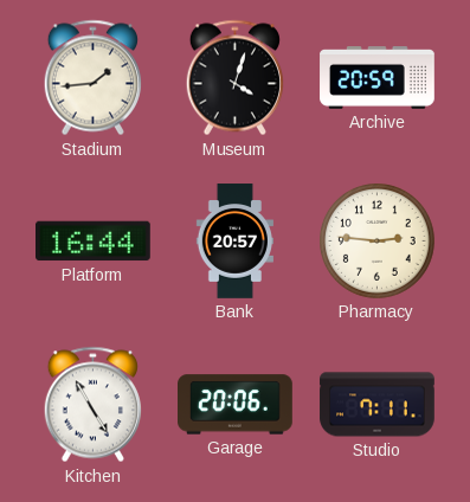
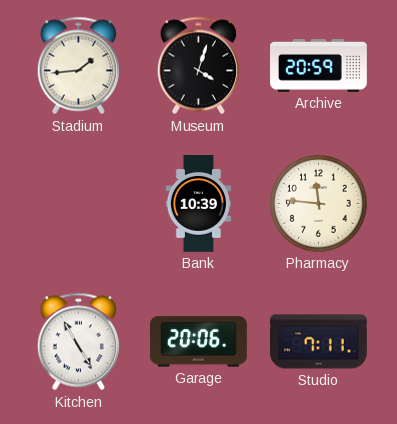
Platform: 16:44 -> none
Bank: 20:57 -> 10:39
Pharmacy: 2:46 -> 11:46
